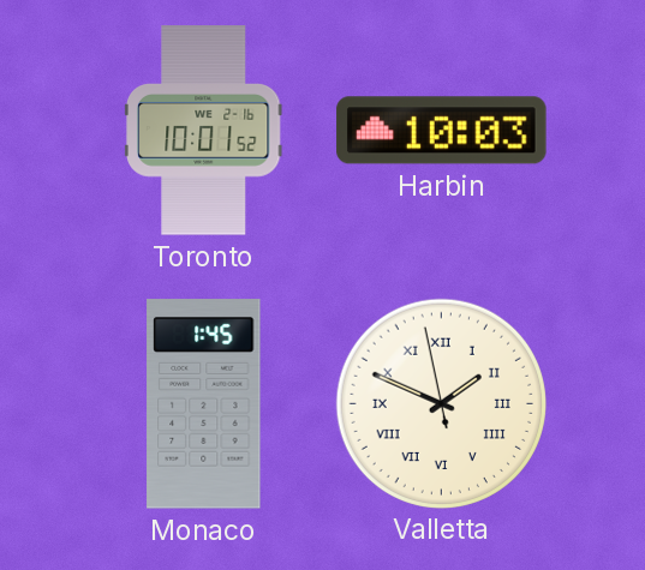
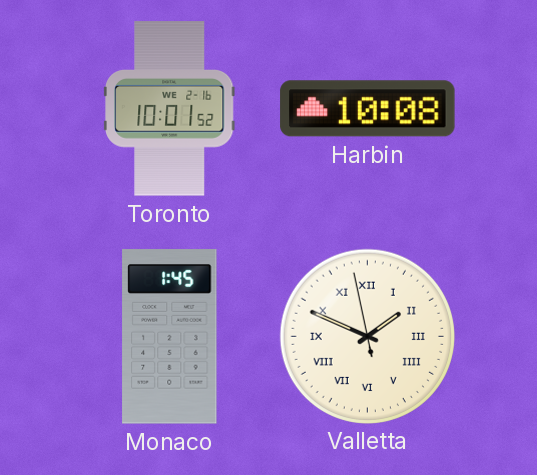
Harbin: 10:03 -> 10:08
